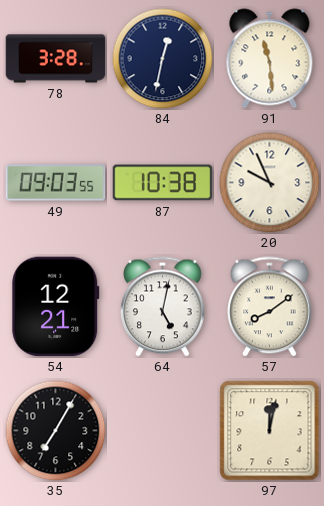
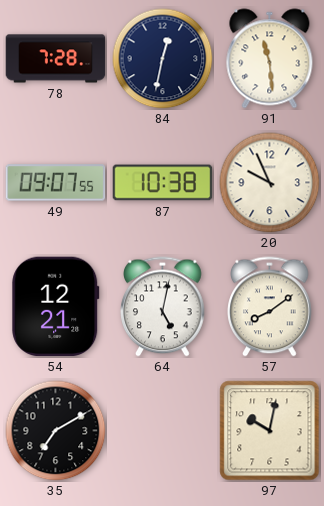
78: 3:28 -> 7:28
49: 09:03 -> 09:07
35: 7:05 -> 7:10
97: 12:02 -> 10:02
